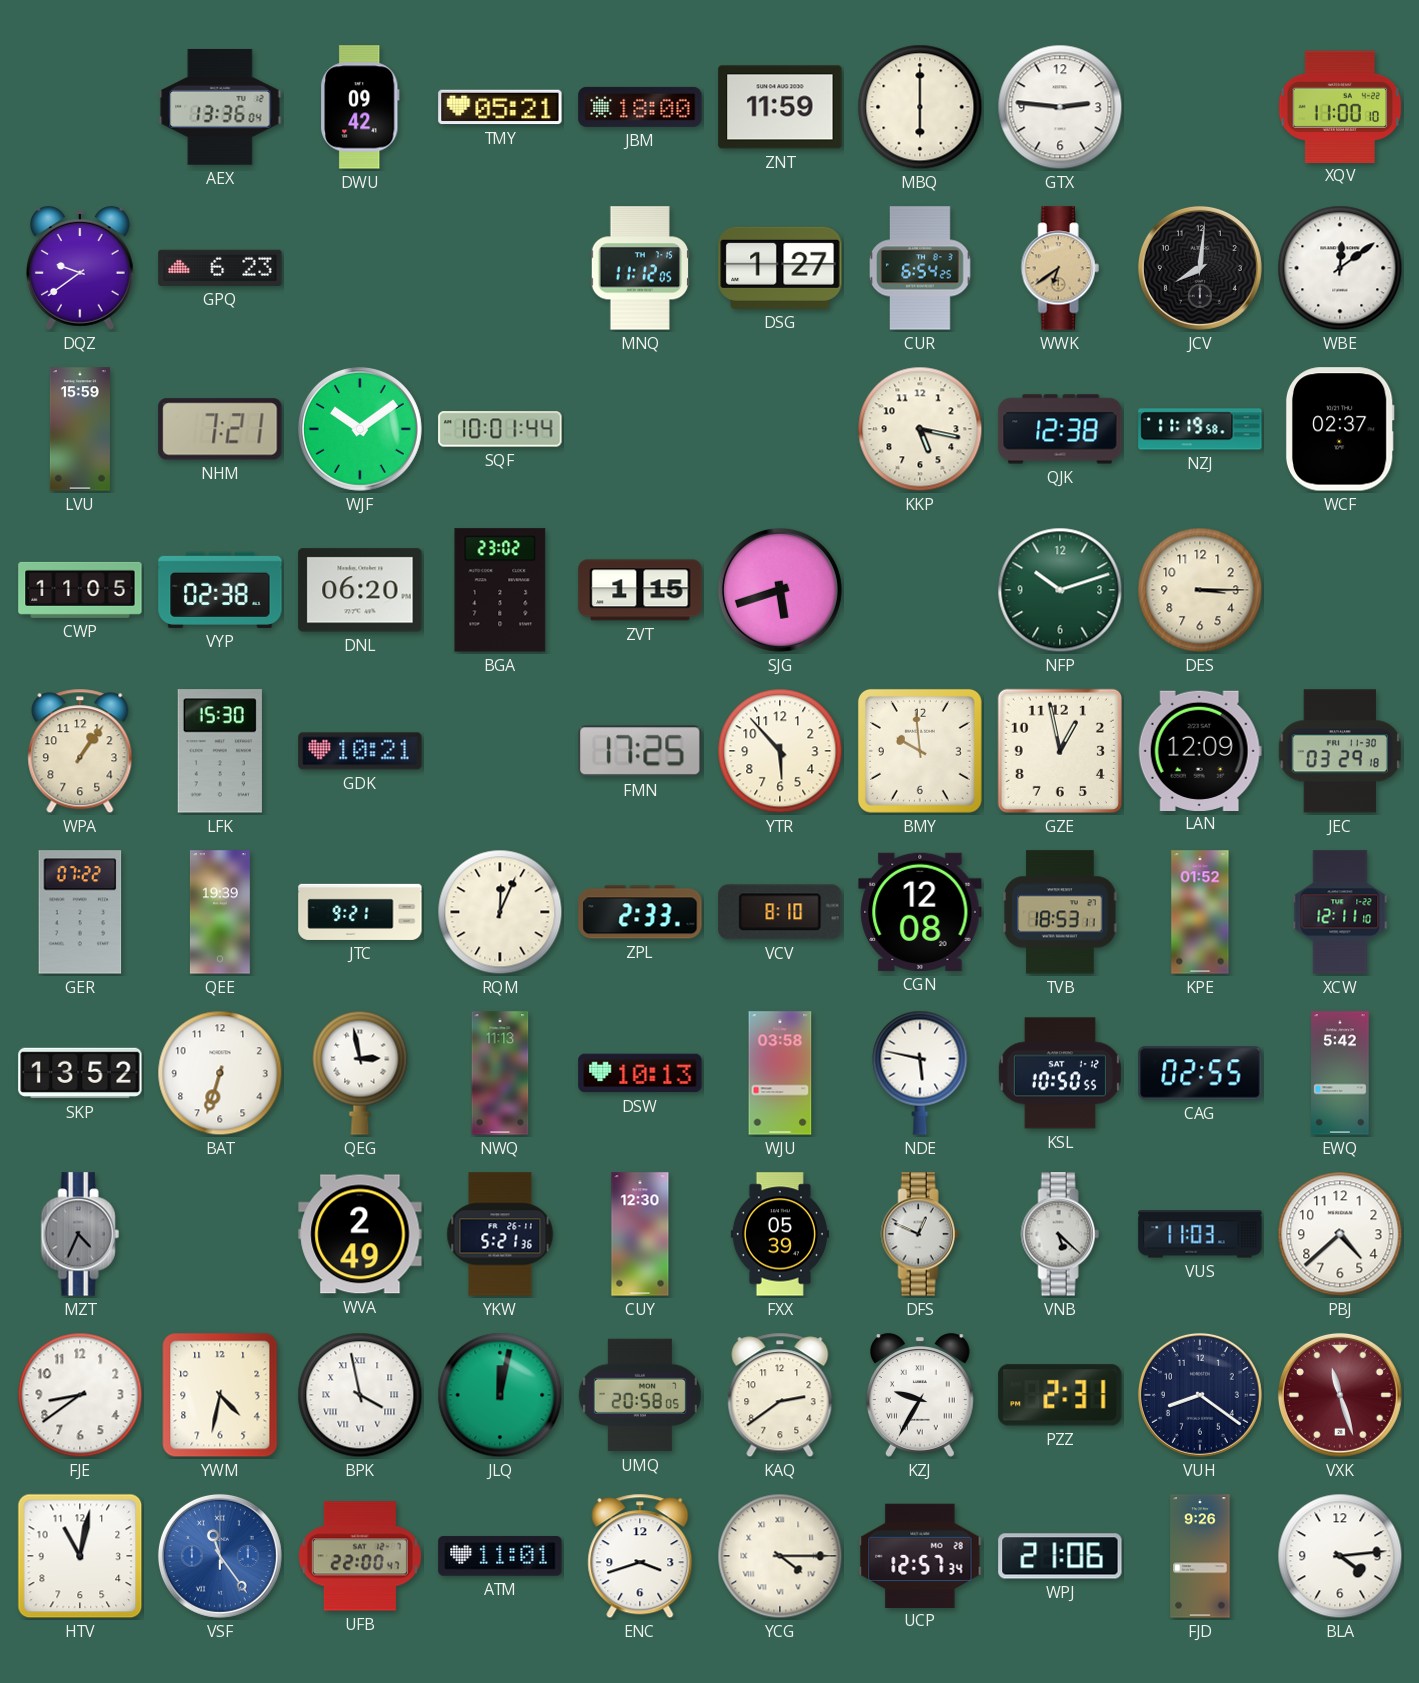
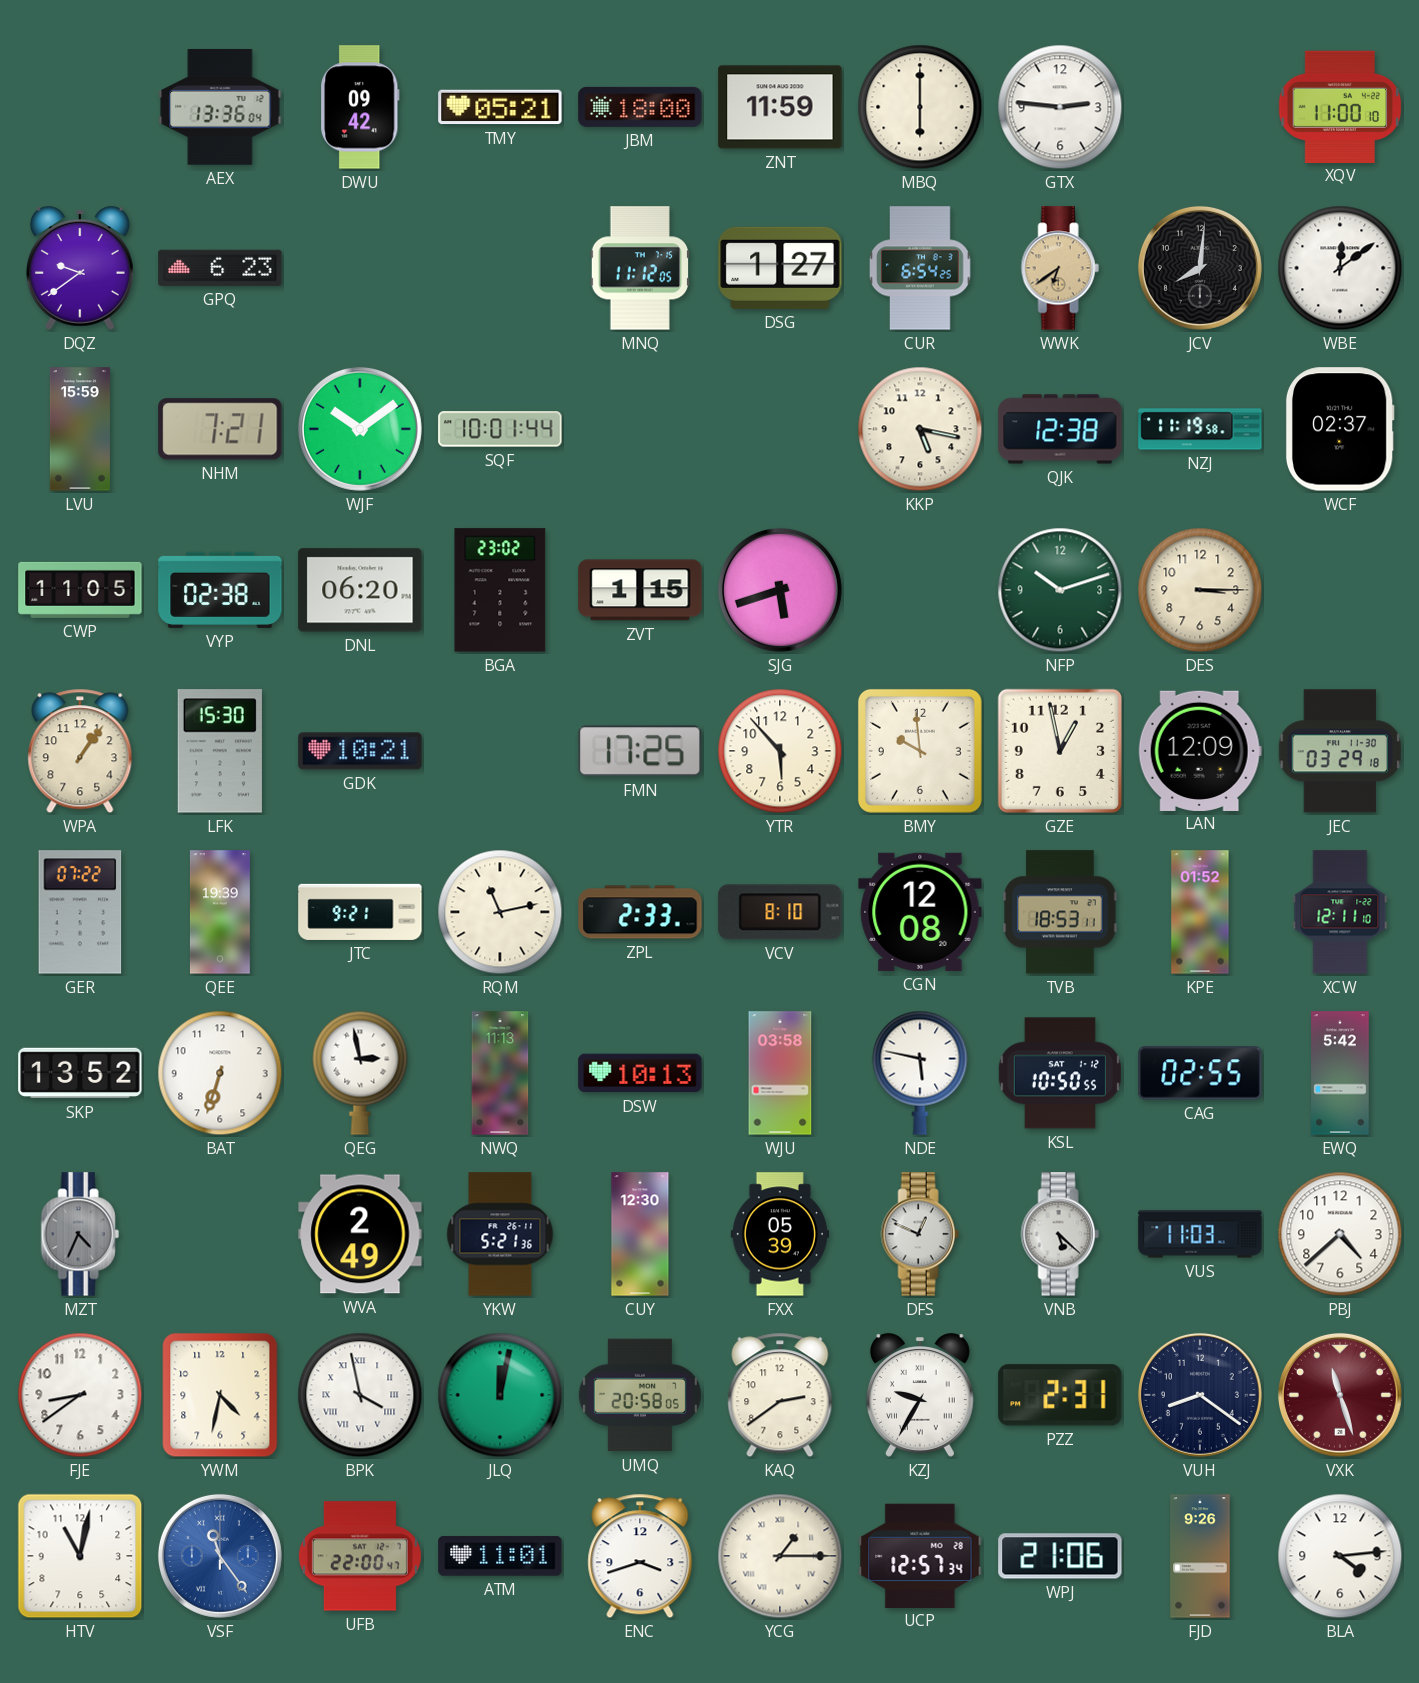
RQM: 12:04 -> 11:13
YCG: 4:15 -> 1:15
